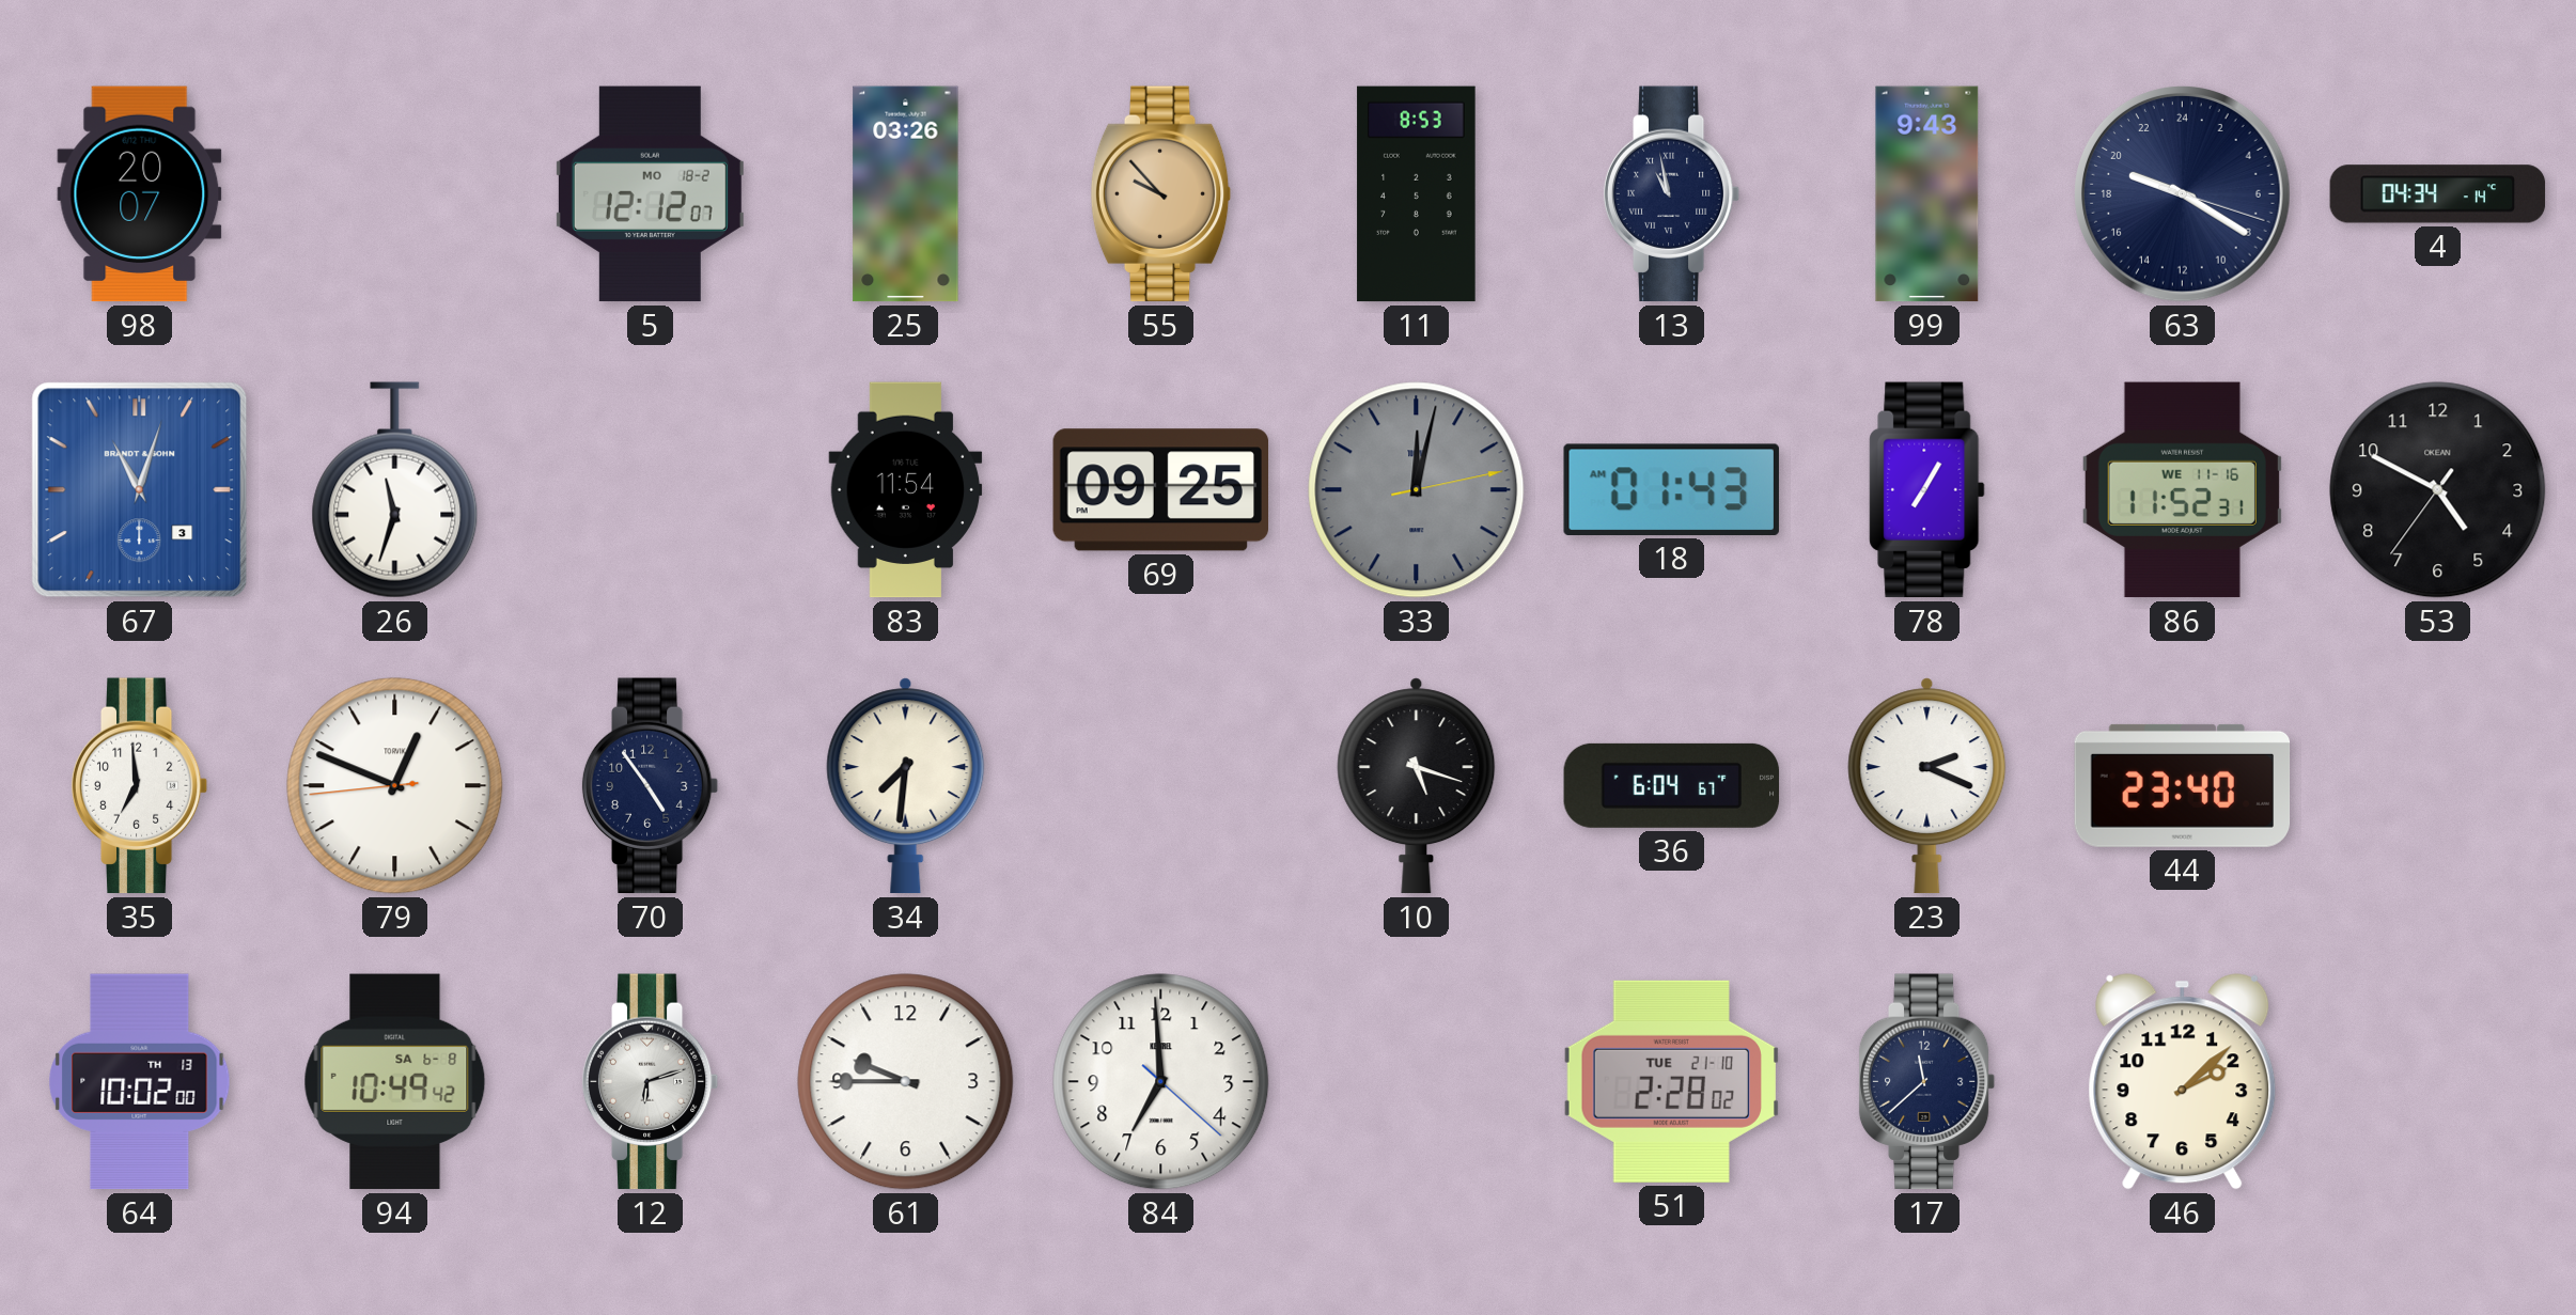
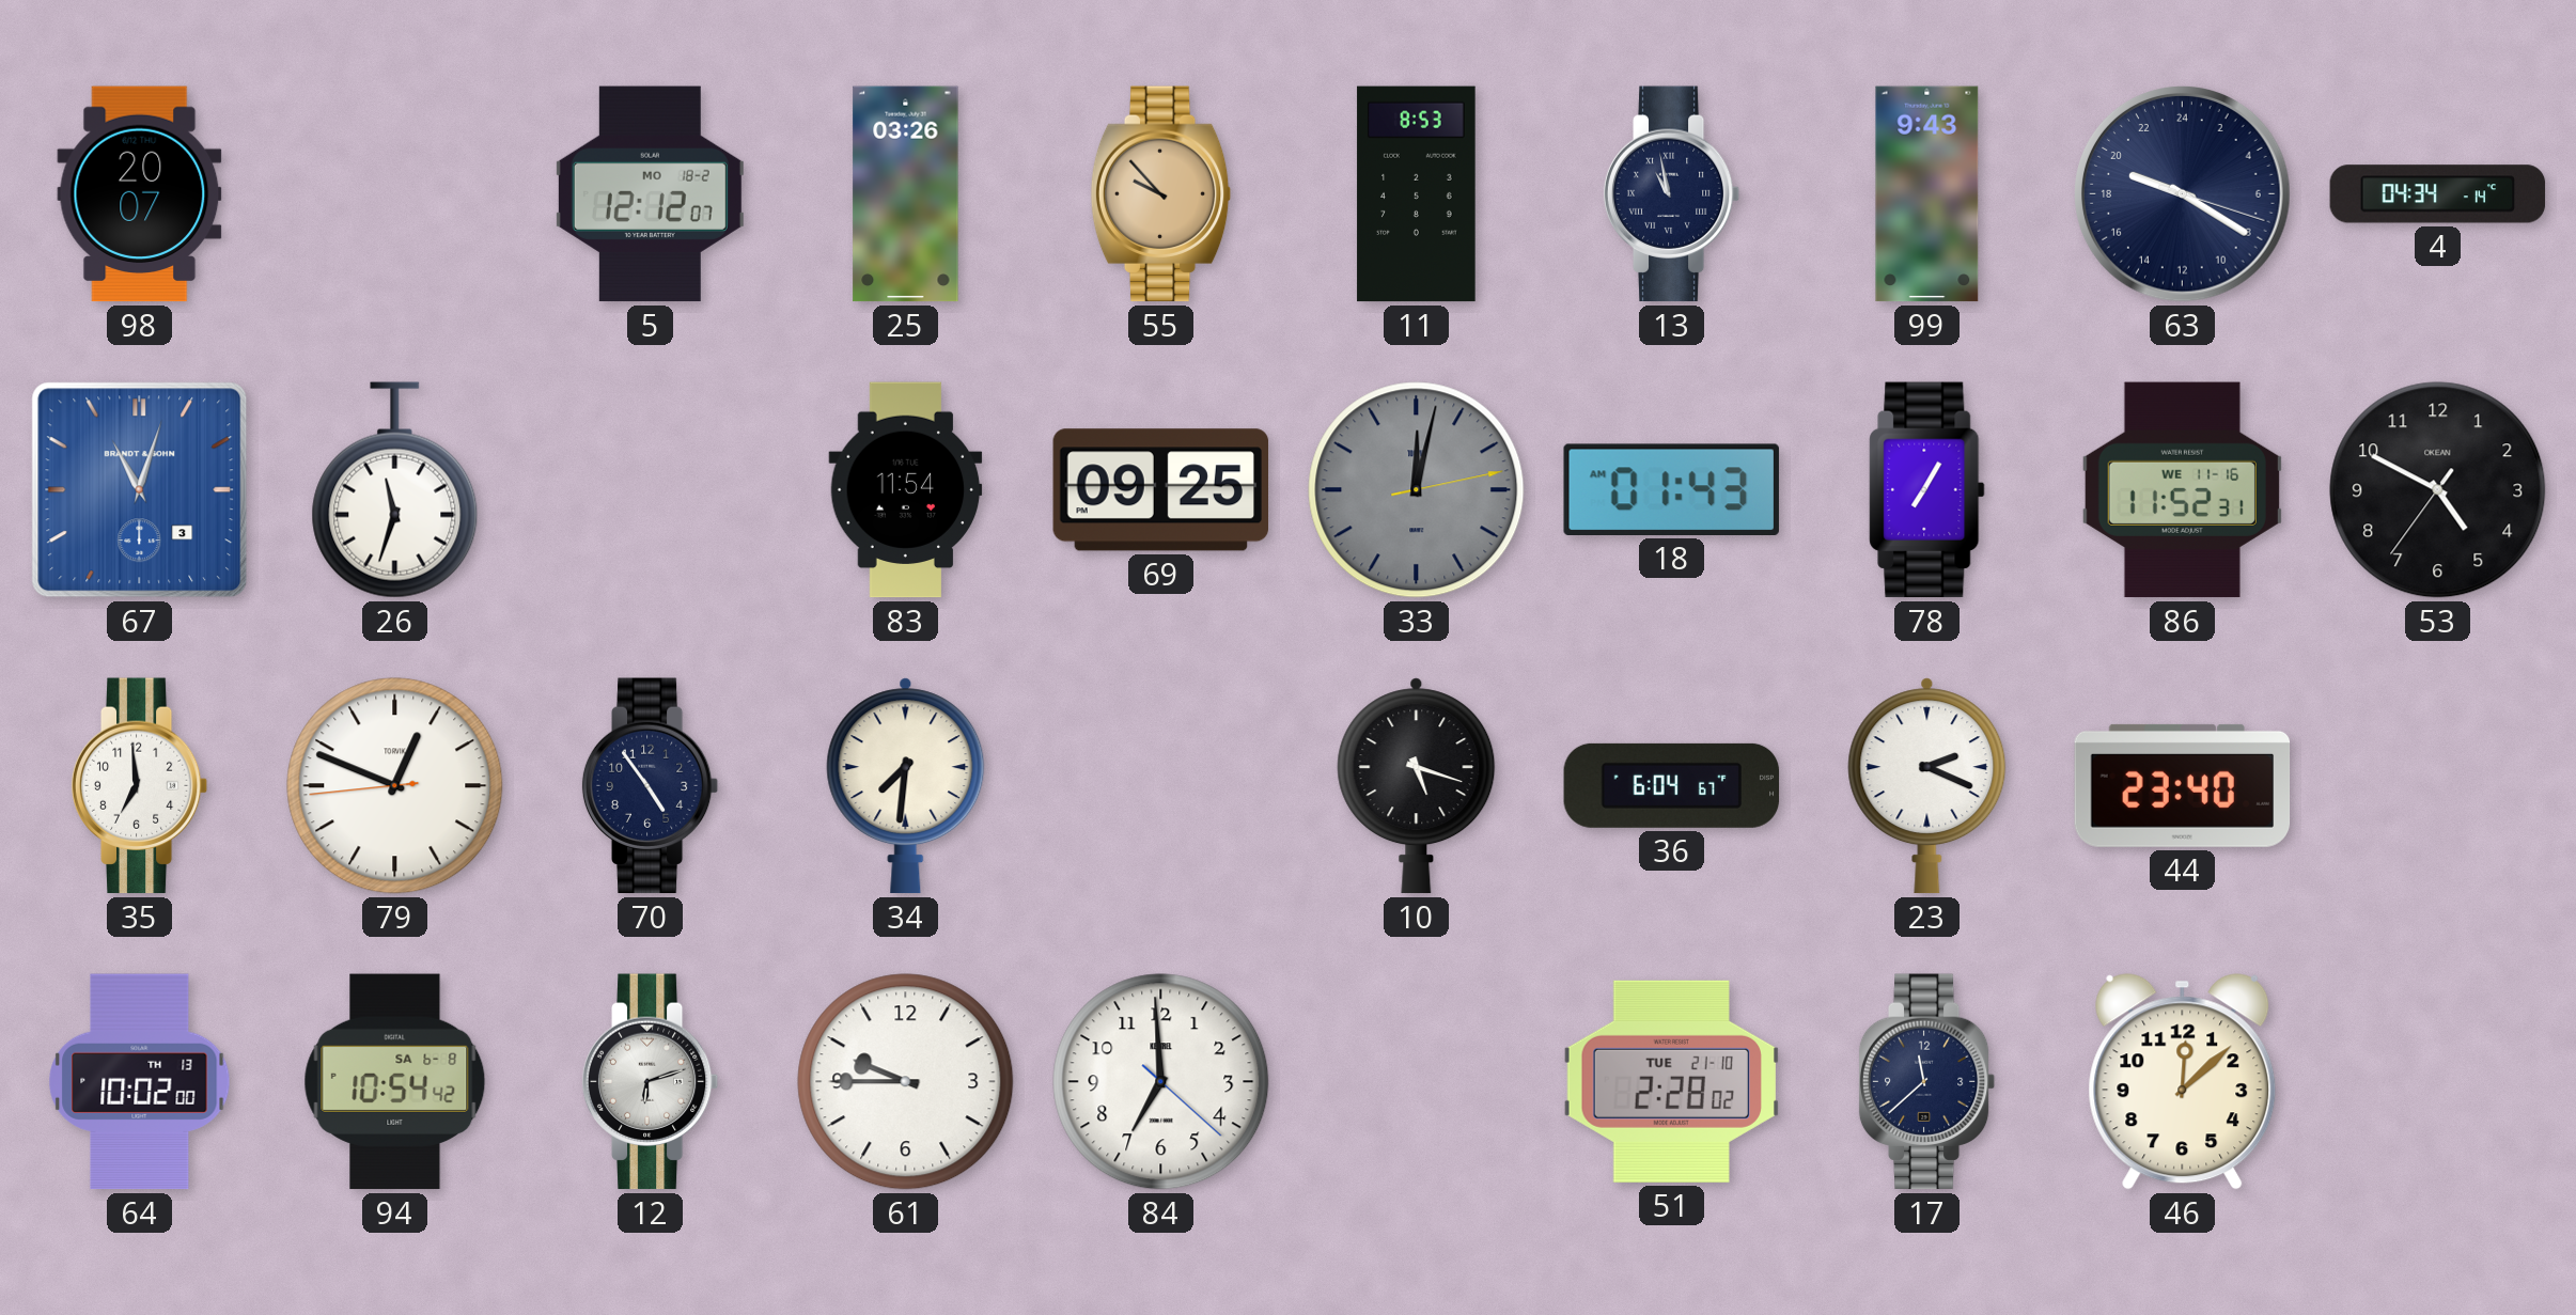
94: 10:49 -> 10:54
46: 2:08 -> 12:08
